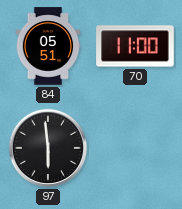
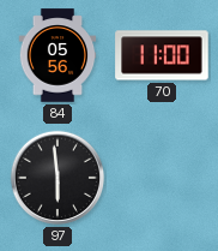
84: 05:51 -> 05:56
